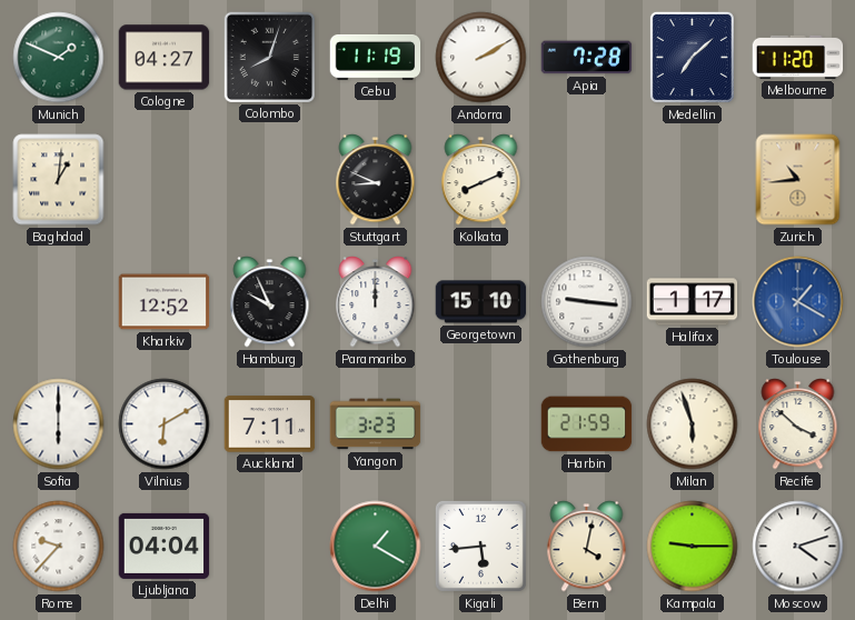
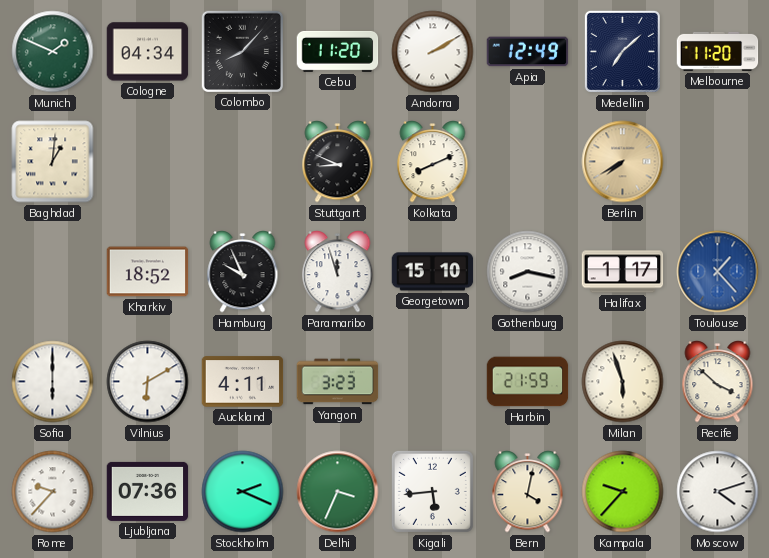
Cologne: 04:27 -> 04:34
Colombo: 8:03 -> 8:07
Cebu: 11:19 -> 11:20
Apia: 7:28 -> 12:49
Berlin: none -> 7:40
Zurich: 10:44 -> none
Kharkiv: 12:52 -> 18:52
Paramaribo: 12:00 -> 11:57
Gothenburg: 9:16 -> 8:17
Toulouse: 1:20 -> 1:23
Auckland: 7:11 -> 4:11
Ljubljana: 04:04 -> 07:36
Stockholm: none -> 2:19
Delhi: 1:20 -> 3:34
Kampala: 9:15 -> 9:37
